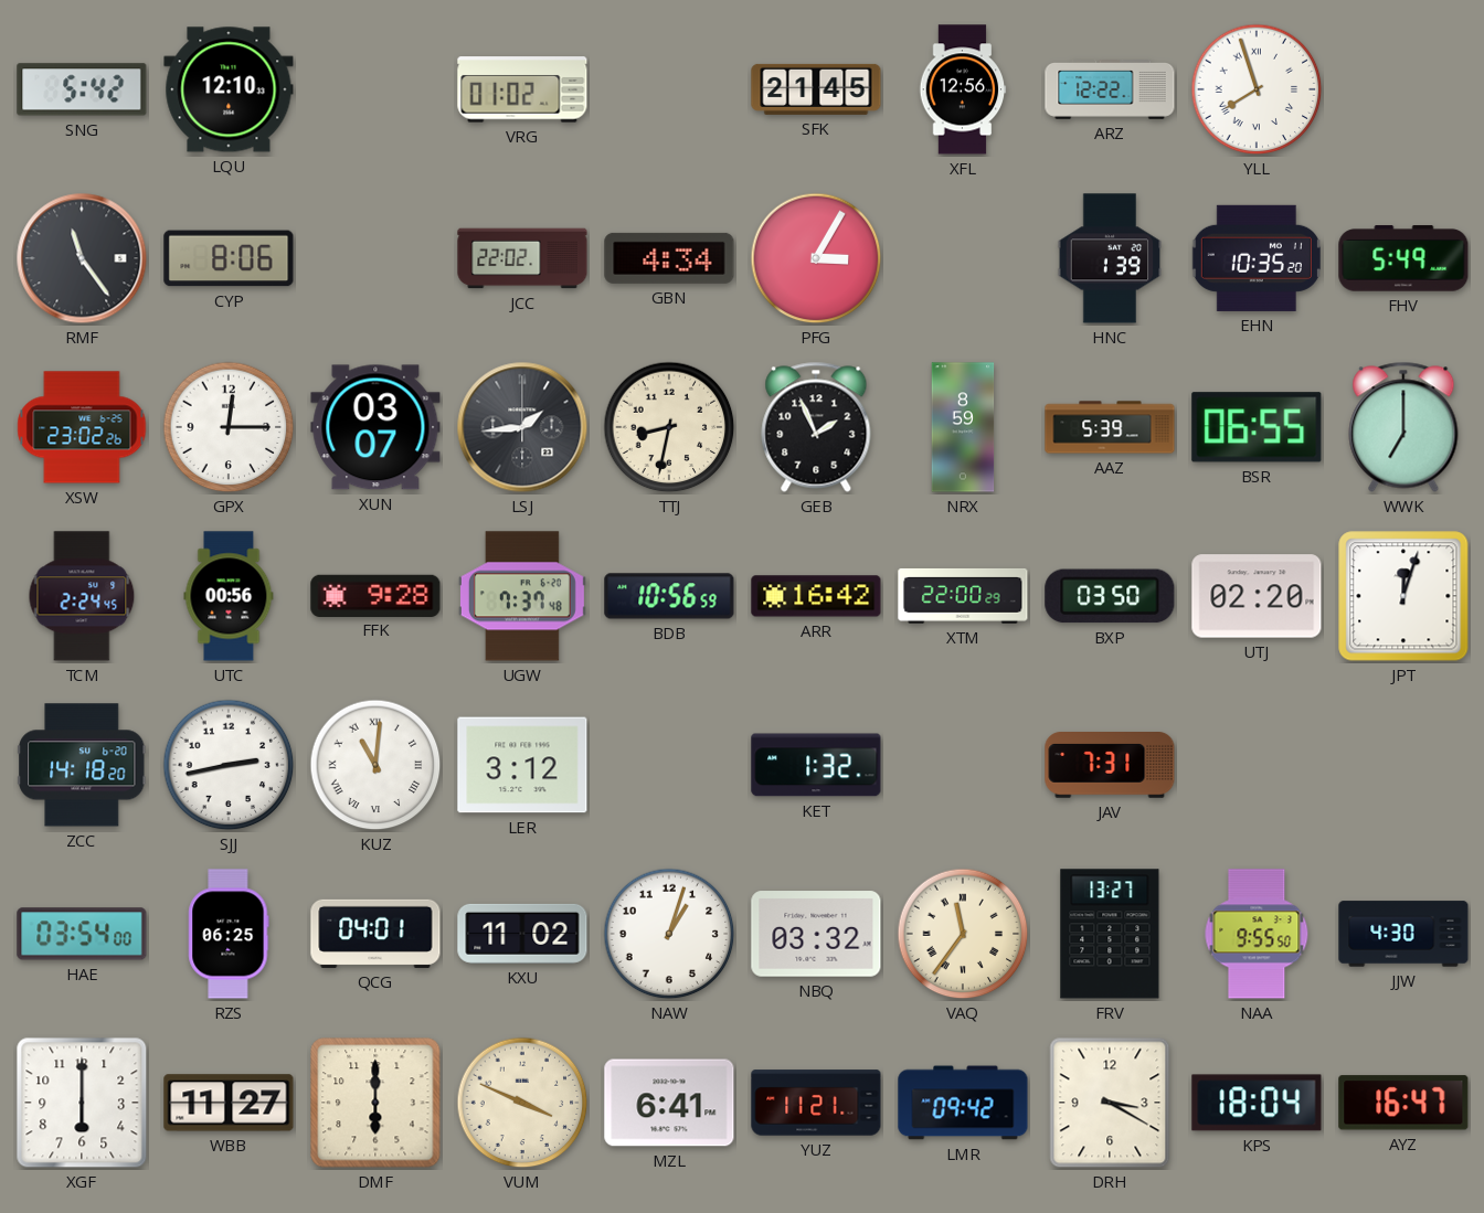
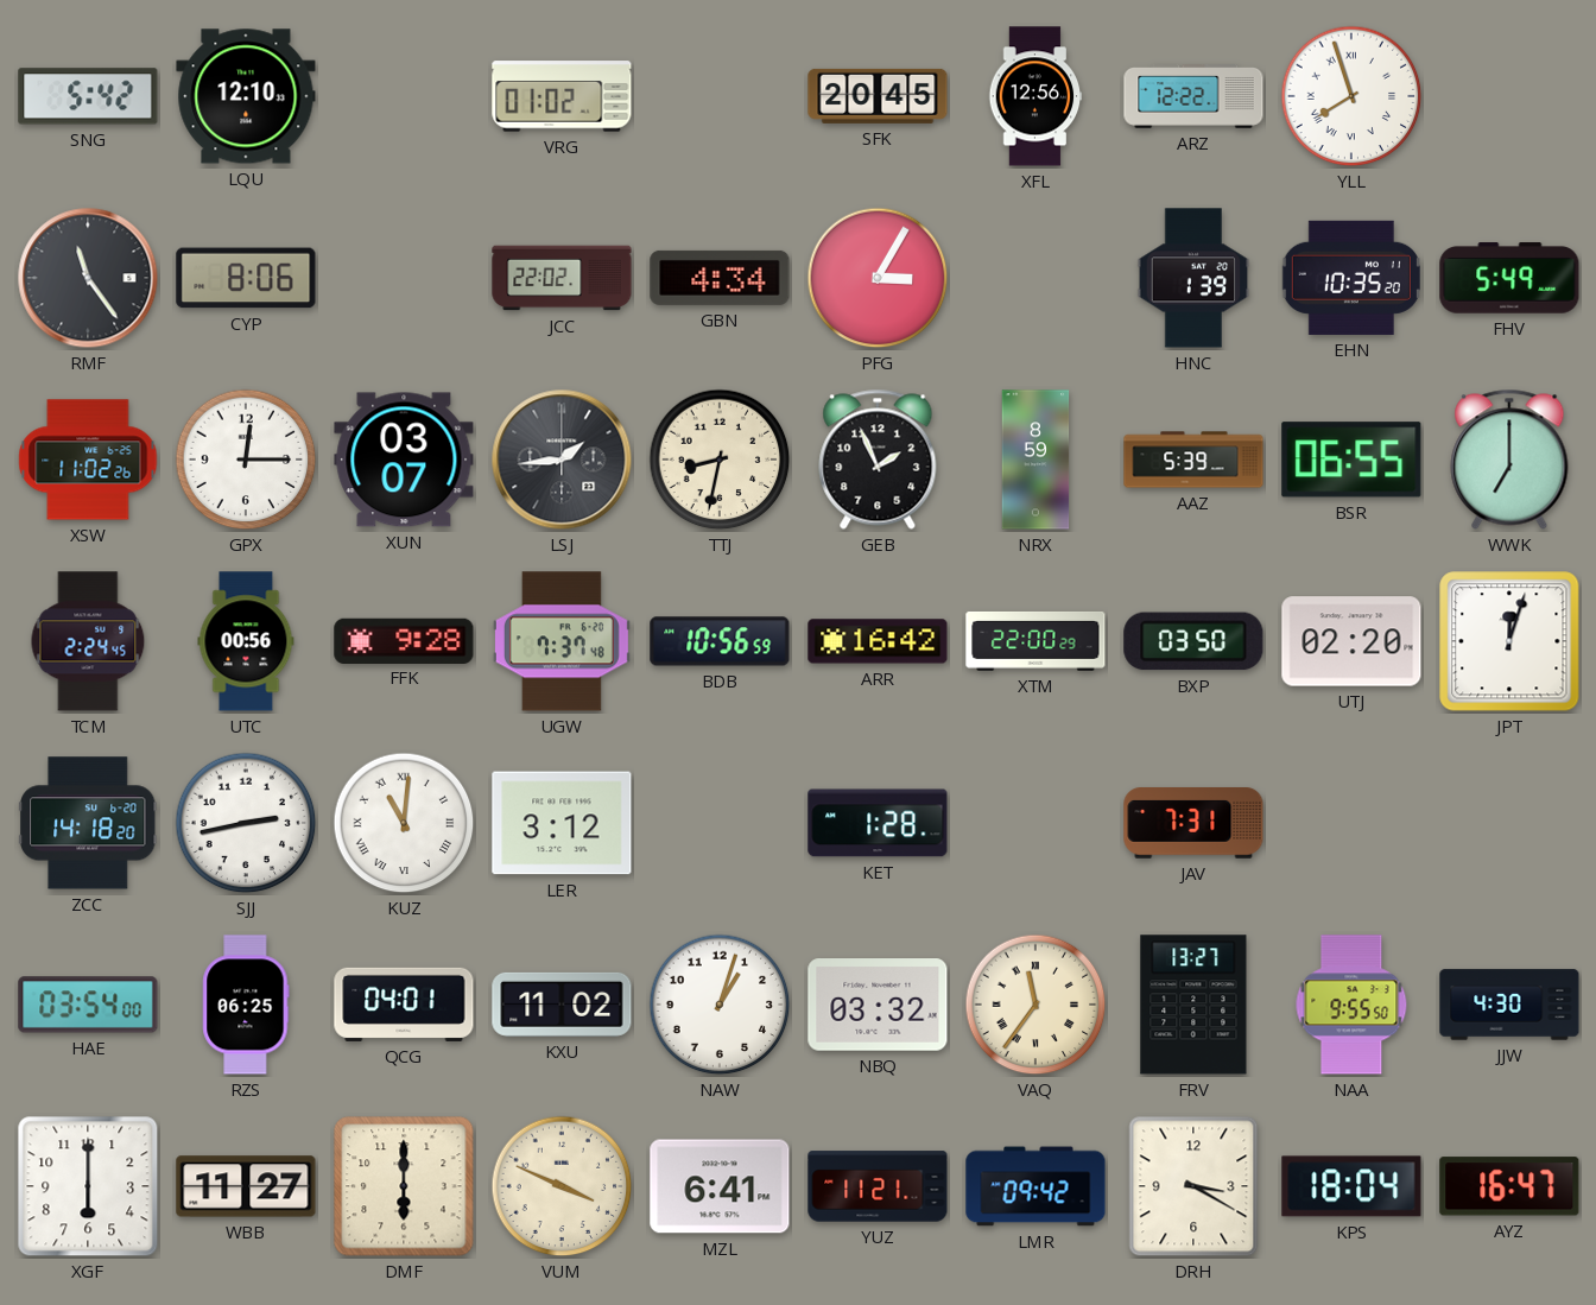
SFK: 21:45 -> 20:45
XSW: 23:02 -> 11:02
KET: 1:32 -> 1:28
